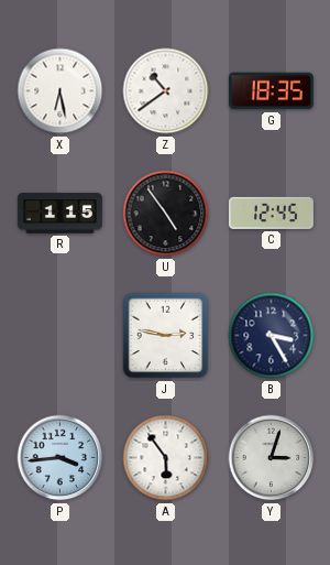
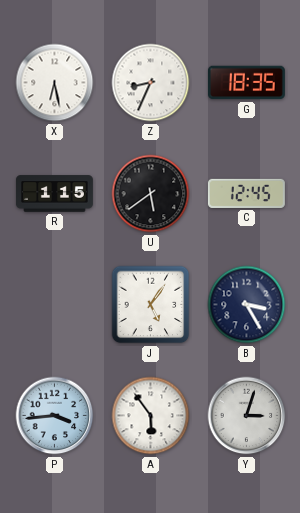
Z: 10:39 -> 8:34
U: 4:54 -> 5:39
J: 2:47 -> 5:06
